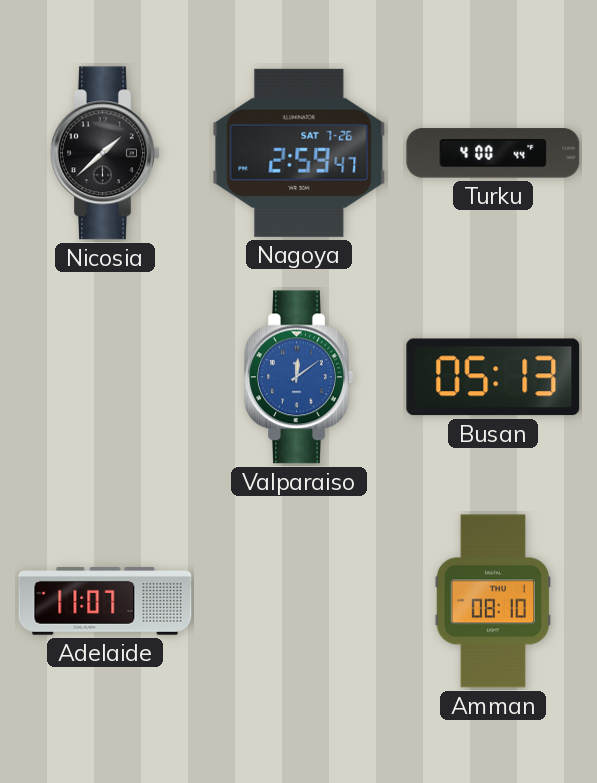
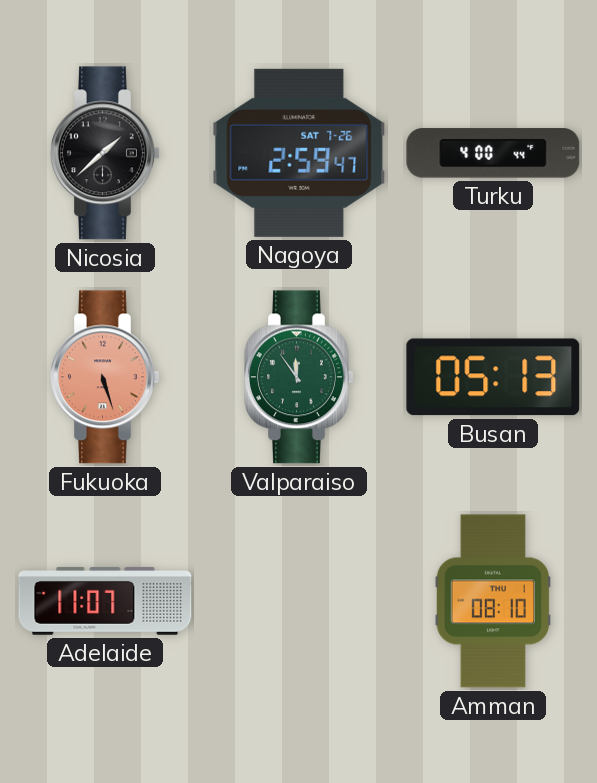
Fukuoka: none -> 5:27
Valparaiso: 12:09 -> 11:54
Valparaiso dial: blue -> green
